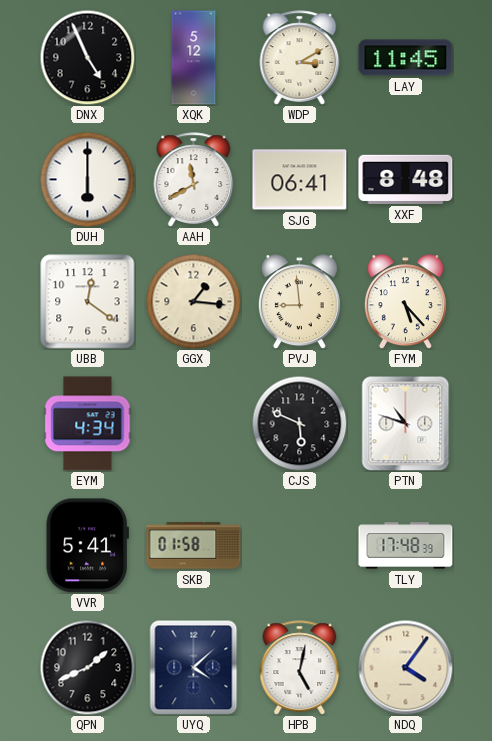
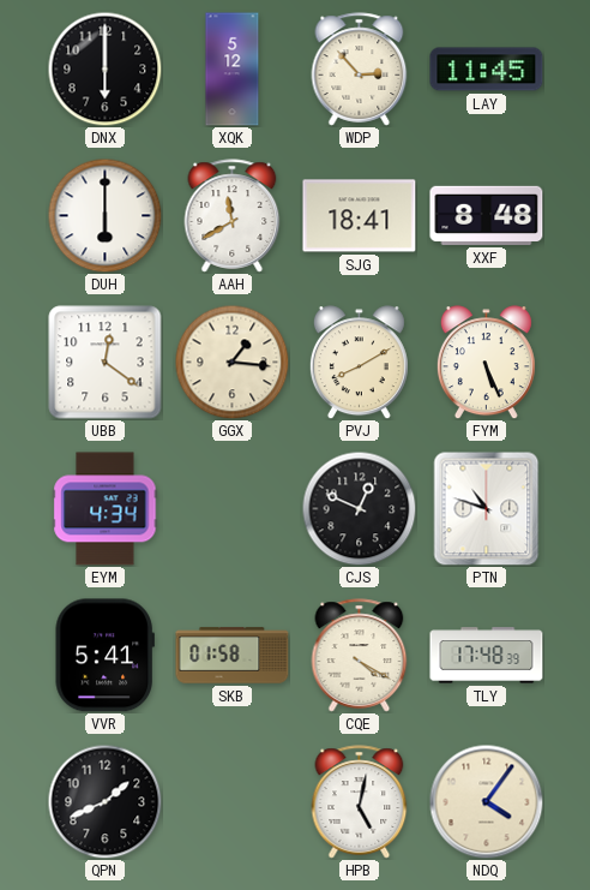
DNX: 4:56 -> 6:00
WDP: 3:10 -> 2:53
SJG: 06:41 -> 18:41
PVJ: 8:59 -> 8:10
FYM: 5:23 -> 5:26
CJS: 5:49 -> 12:49
CQE: none -> 4:20
UYQ: 4:08 -> none
